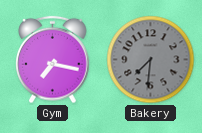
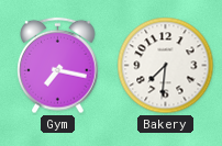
Bakery dial: grey -> white
